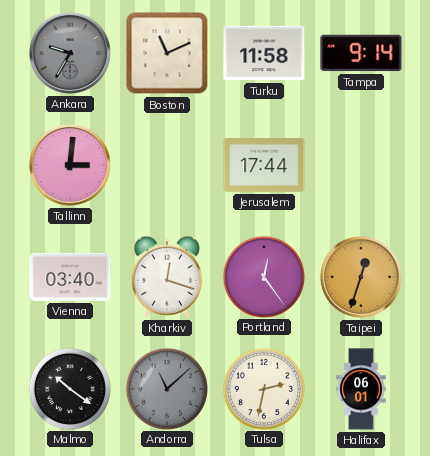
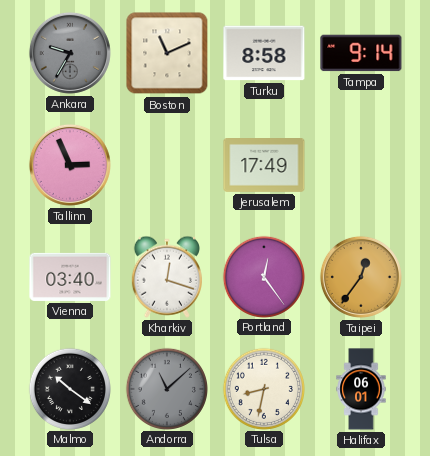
Turku: 11:58 -> 8:58
Tallinn: 3:01 -> 2:56
Jerusalem: 17:44 -> 17:49
Taipei: 12:33 -> 12:36
Tulsa: 2:32 -> 8:32
